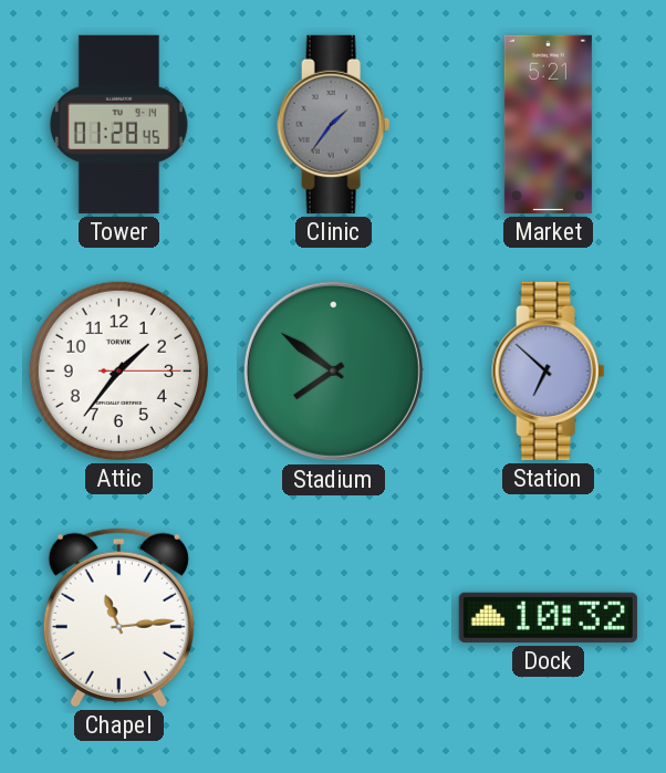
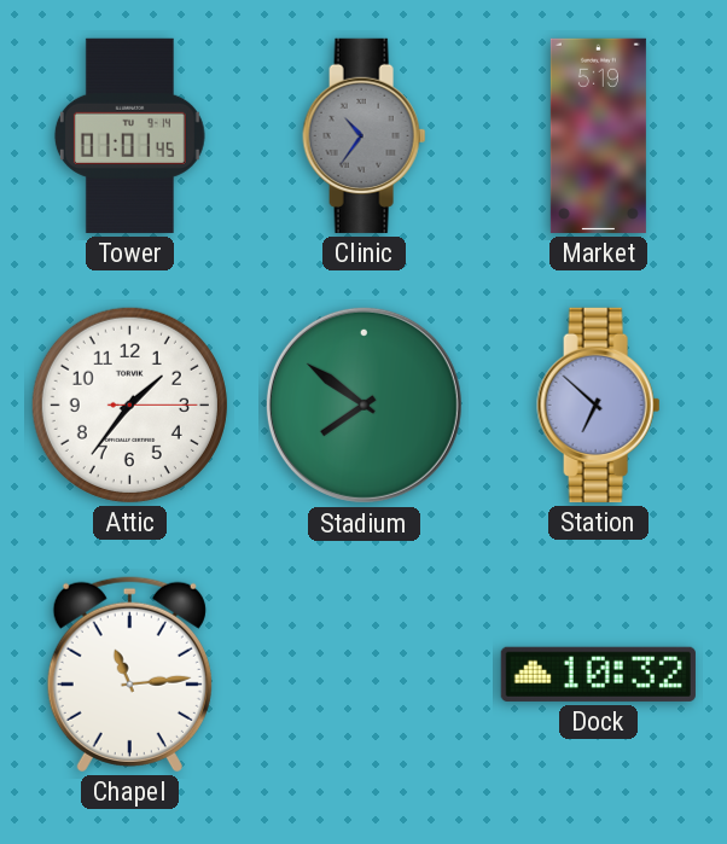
Tower: 01:28 -> 01:01
Clinic: 1:36 -> 10:36
Market: 5:21 -> 5:19
